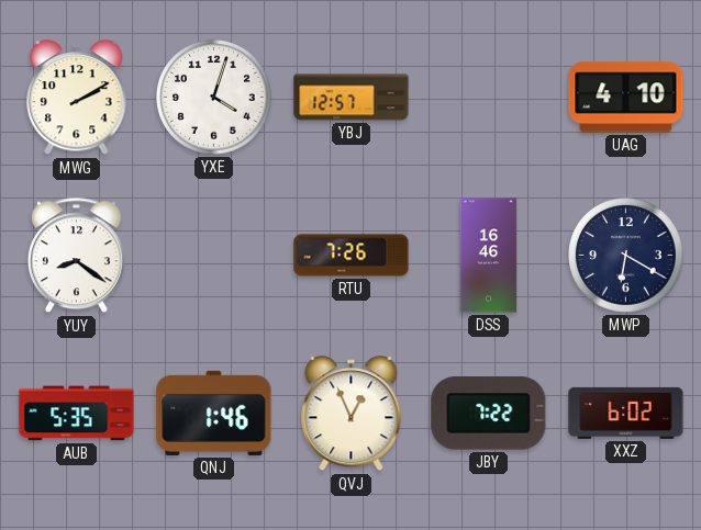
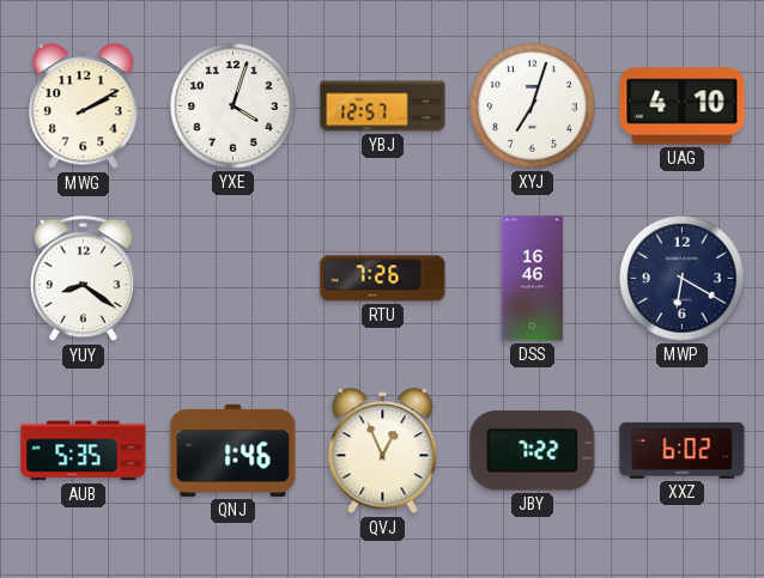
XYJ: none -> 7:03
